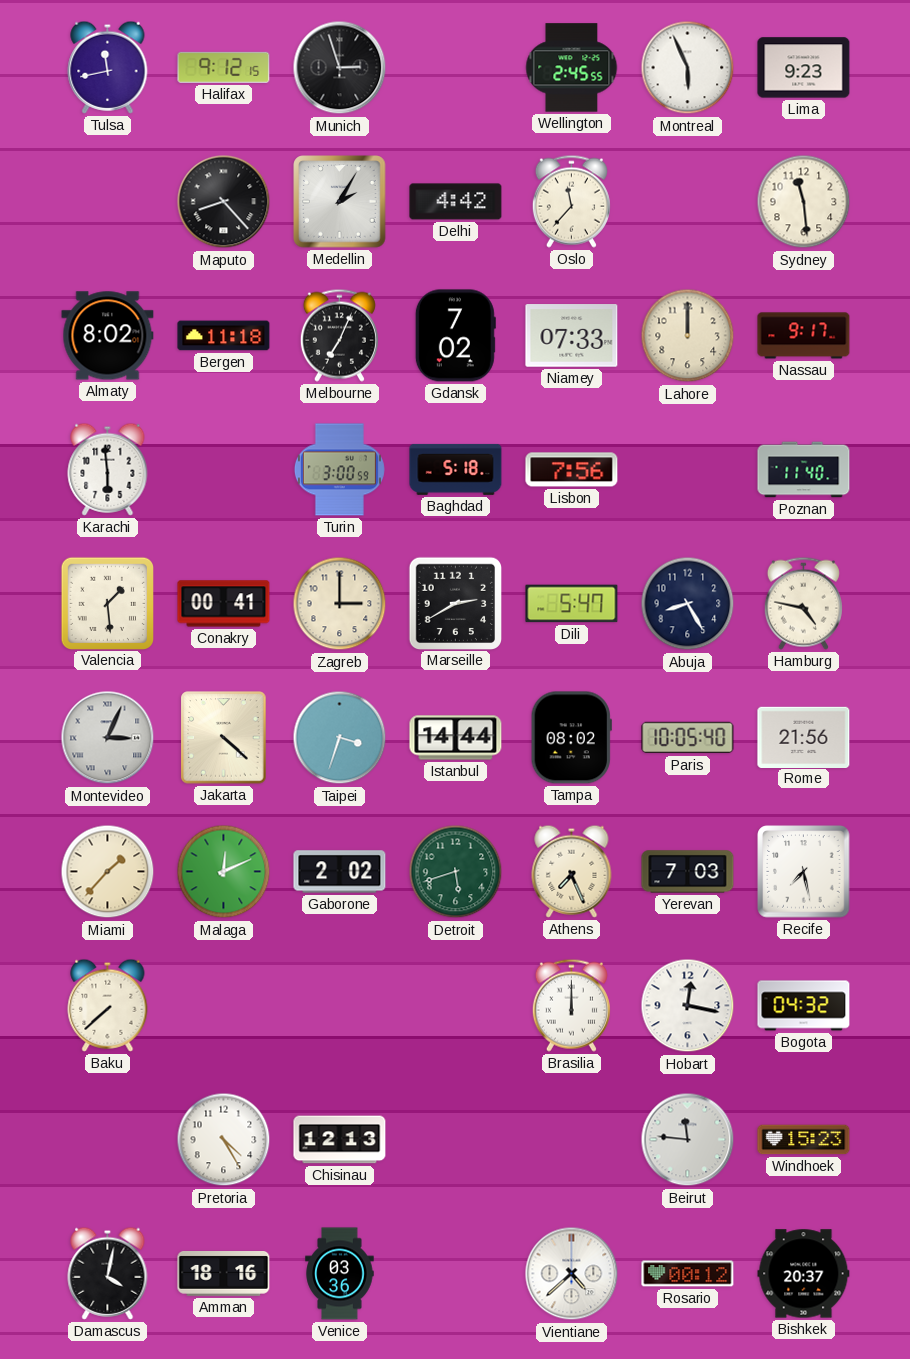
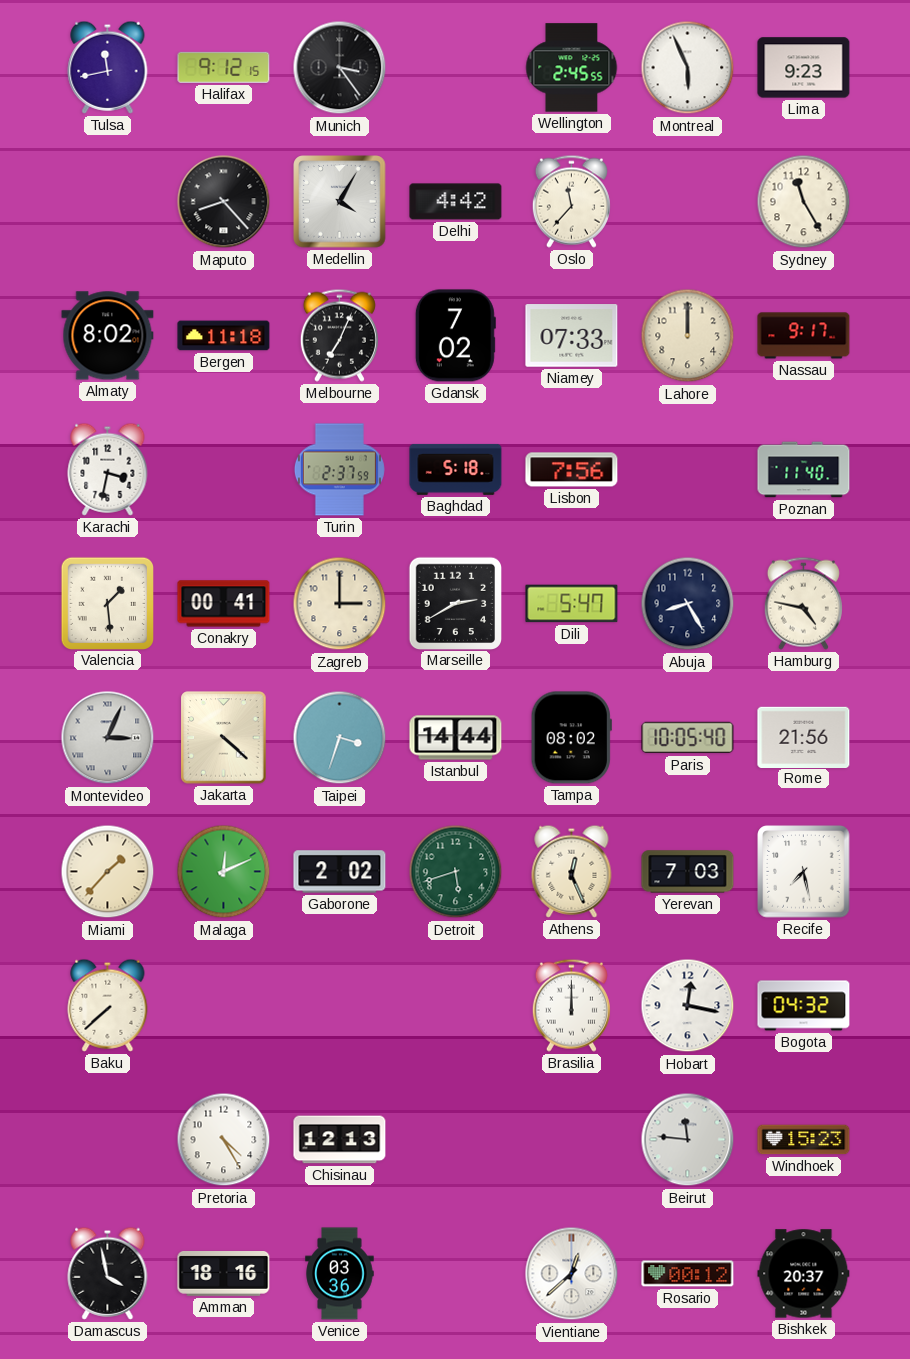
Munich: 2:57 -> 3:24
Medellin: 2:05 -> 4:05
Sydney: 11:29 -> 11:25
Karachi: 5:59 -> 3:32
Turin: 3:00 -> 2:37
Athens: 7:26 -> 12:26
Damascus: 4:02 -> 3:58
Vientiane: 4:38 -> 12:38
